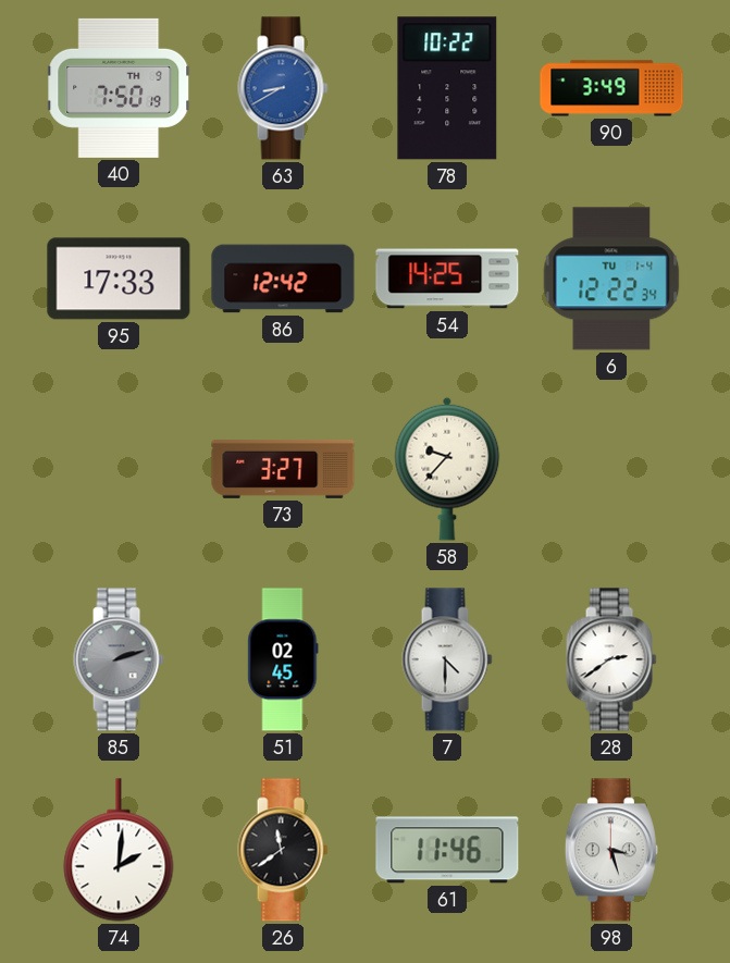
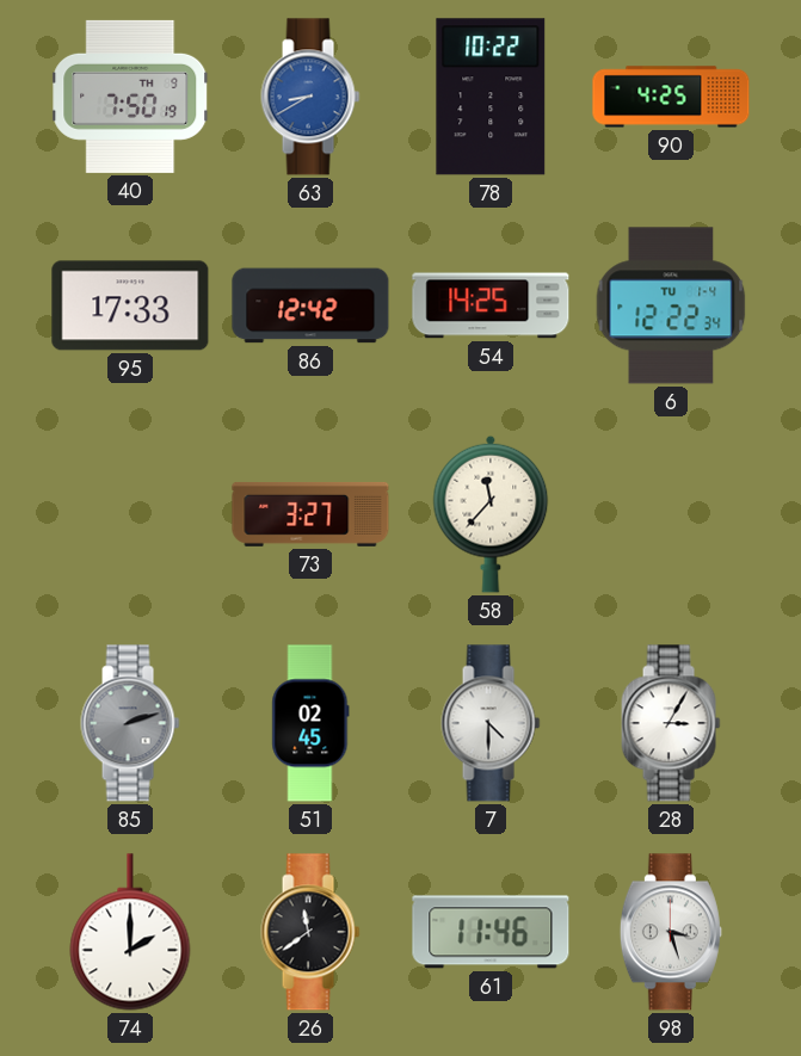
90: 3:49 -> 4:25
58: 9:37 -> 11:37
28: 2:39 -> 3:05
74: 2:01 -> 2:00
